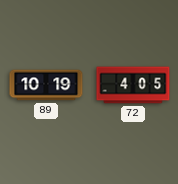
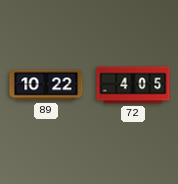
89: 10:19 -> 10:22
